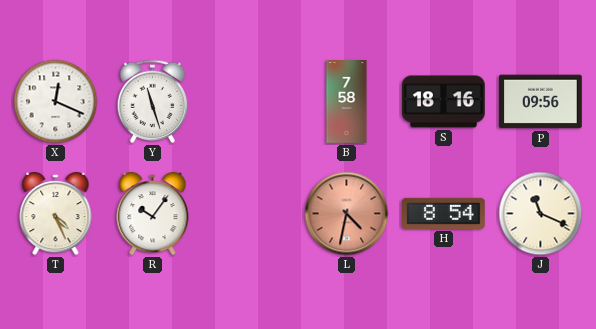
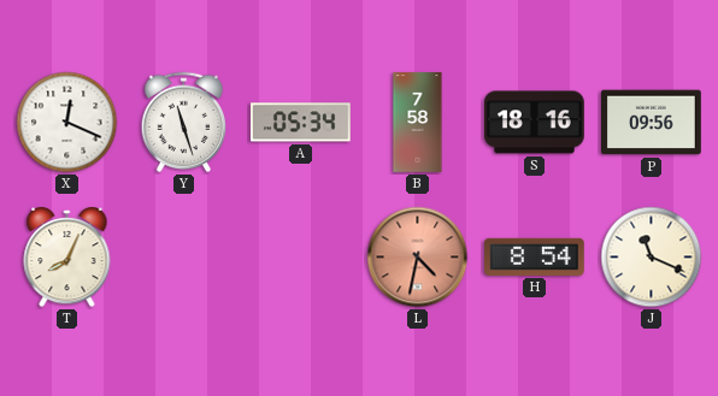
A: none -> 05:34
T: 4:26 -> 8:04
R: 10:06 -> none
